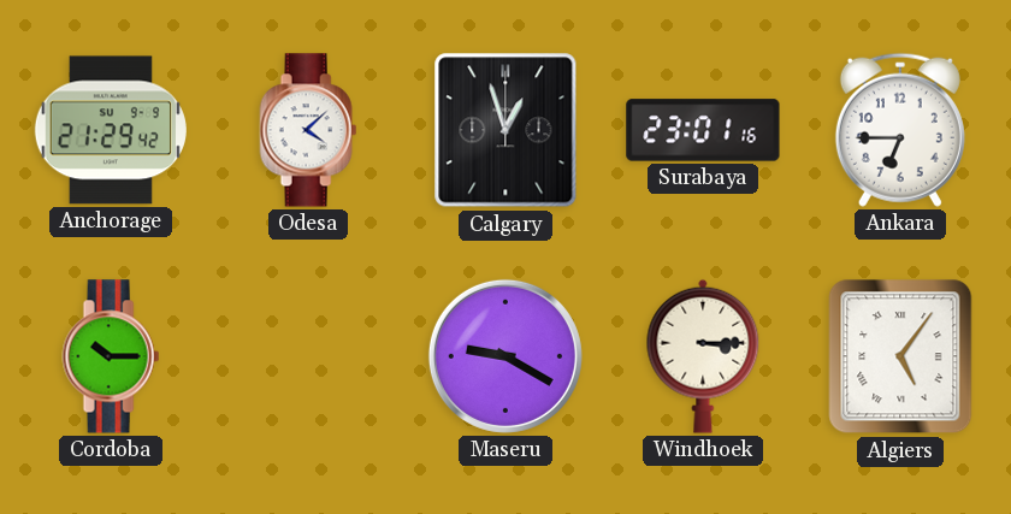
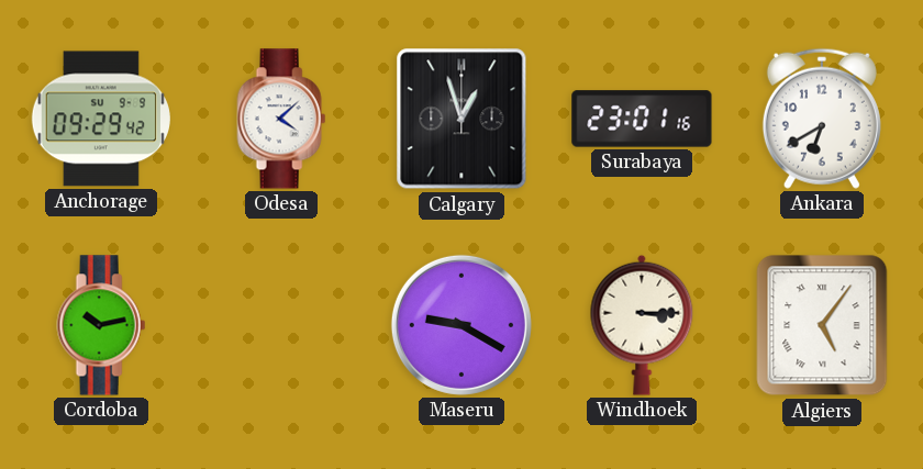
Anchorage: 21:29 -> 09:29
Ankara: 6:45 -> 6:40
Cordoba: 10:15 -> 10:13
